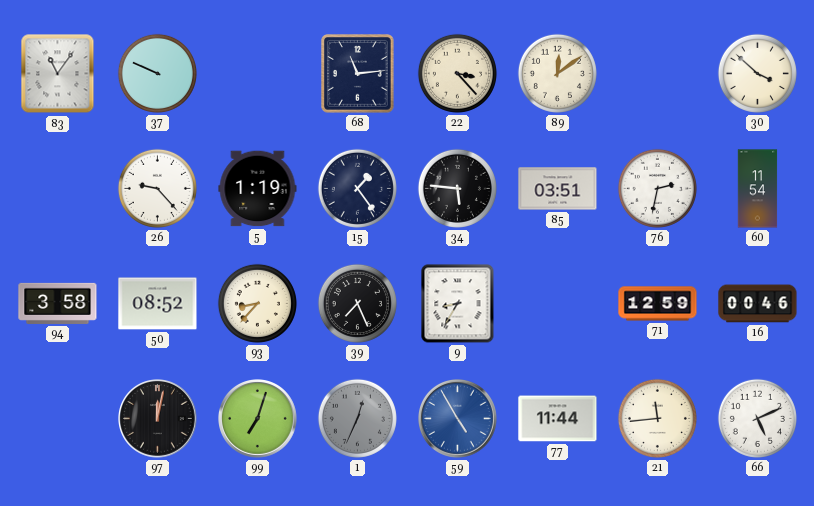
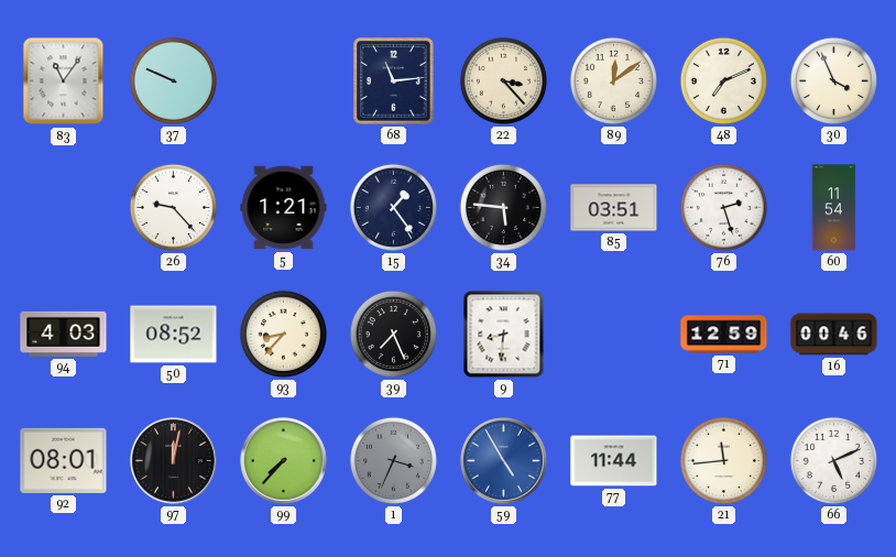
48: none -> 7:11
30: 3:52 -> 3:56
5: 1:19 -> 1:21
76: 2:32 -> 2:27
94: 3:58 -> 4:03
9: 8:35 -> 8:31
92: none -> 08:01
99: 7:03 -> 7:37
1: 12:34 -> 3:34
